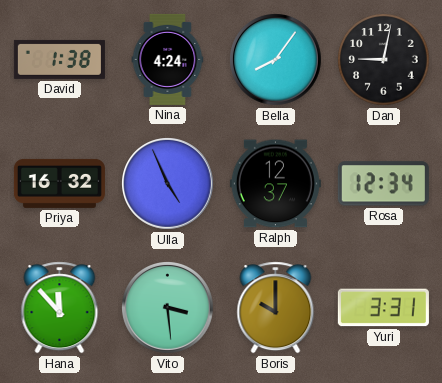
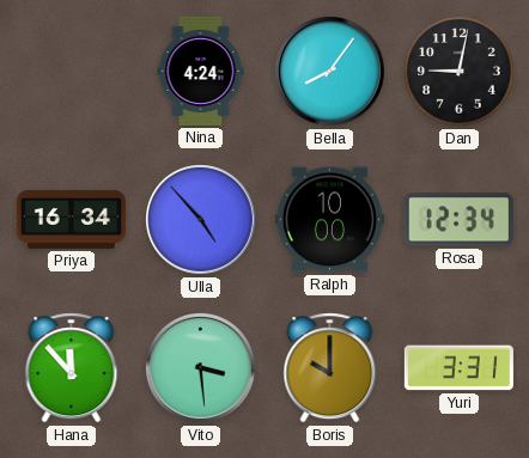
David: 1:38 -> none
Priya: 16:32 -> 16:34
Ulla: 4:56 -> 4:53
Ralph: 12:37 -> 10:00
